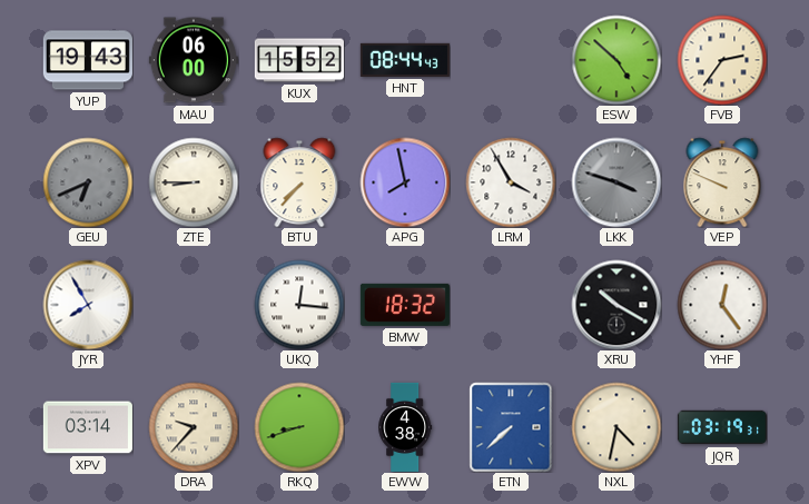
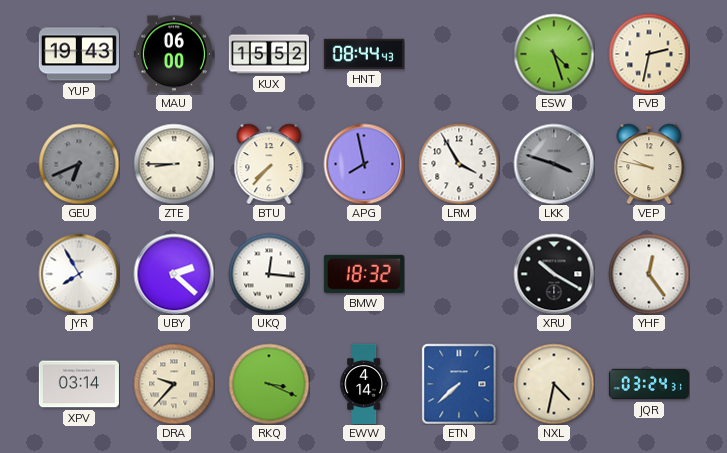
ESW: 4:52 -> 4:27
FVB: 2:36 -> 2:32
VEP: 9:49 -> 9:47
UBY: none -> 2:22
RKQ: 8:42 -> 3:19
EWW: 4:38 -> 4:14
JQR: 03:19 -> 03:24
